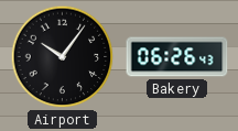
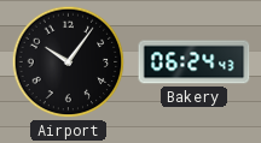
Bakery: 06:26 -> 06:24
